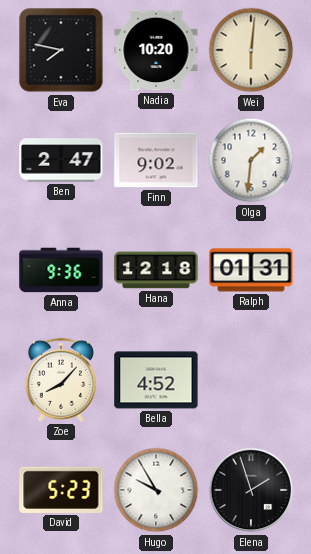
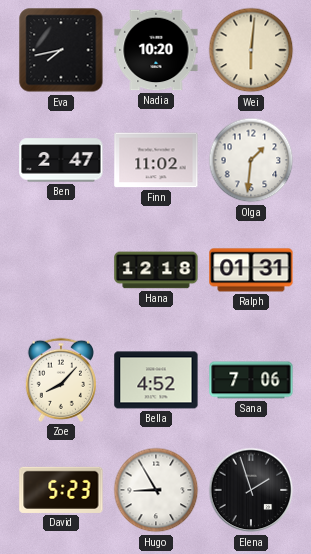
Eva: 7:47 -> 7:43
Finn: 9:02 -> 11:02
Anna: 9:36 -> none
Sana: none -> 7:06
Hugo: 9:55 -> 8:55
